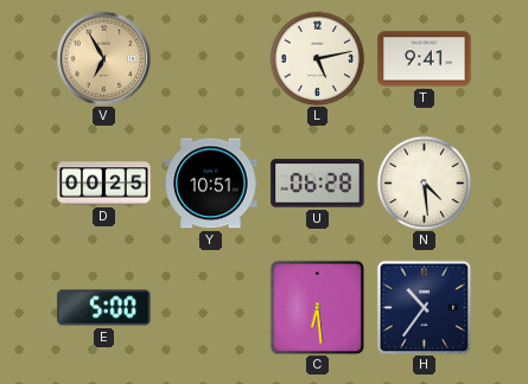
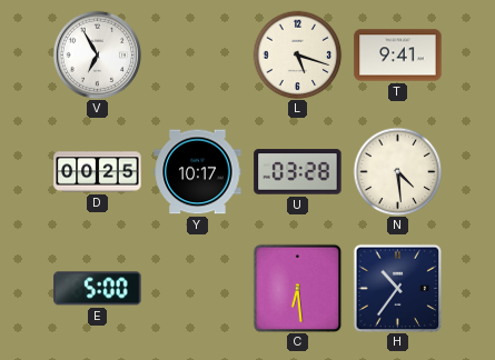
V dial: champagne -> white
L: 5:13 -> 5:18
Y: 10:51 -> 10:17
U: 06:28 -> 03:28
